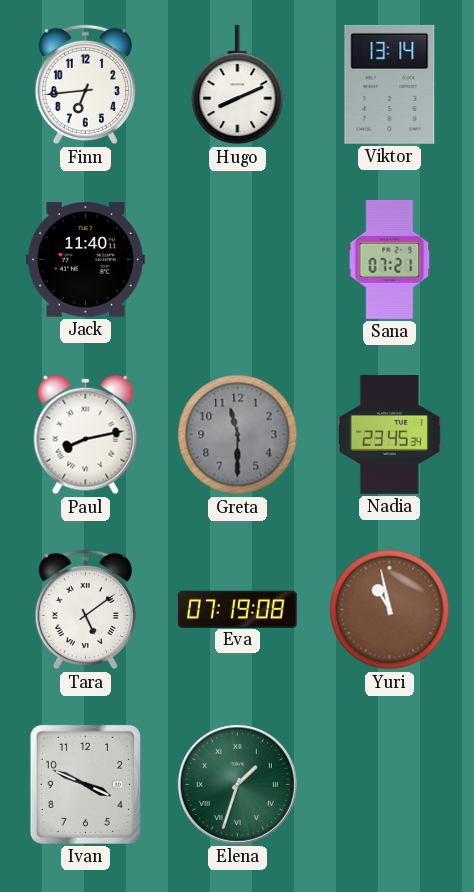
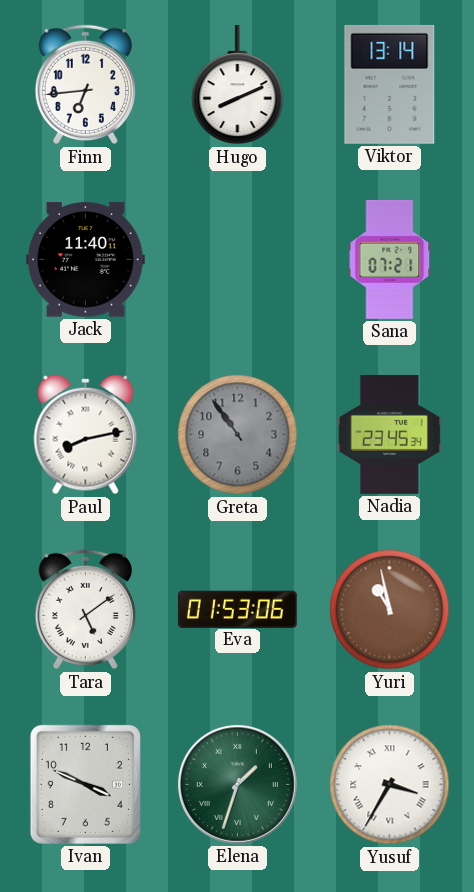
Greta: 11:30 -> 10:54
Eva: 07:19 -> 01:53
Yusuf: none -> 3:35
